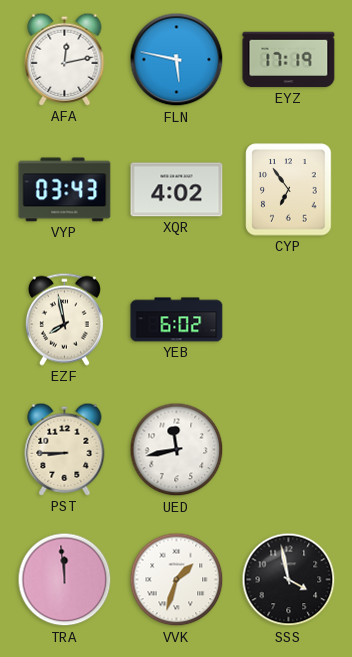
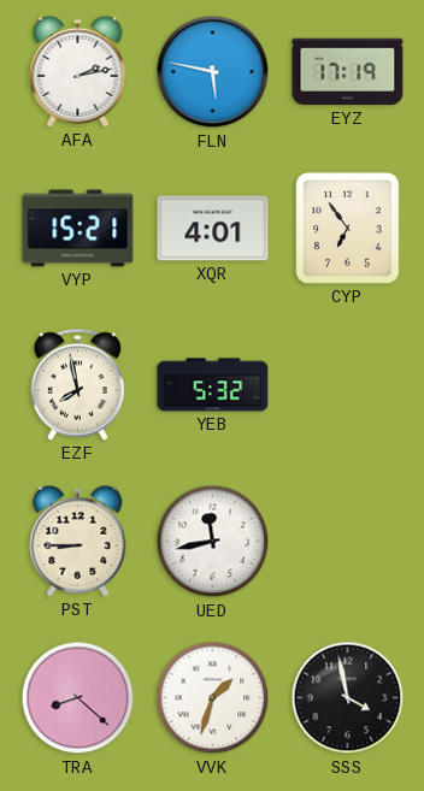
AFA: 12:13 -> 2:13
VYP: 03:43 -> 15:21
XQR: 4:02 -> 4:01
YEB: 6:02 -> 5:32
TRA: 11:59 -> 8:22
